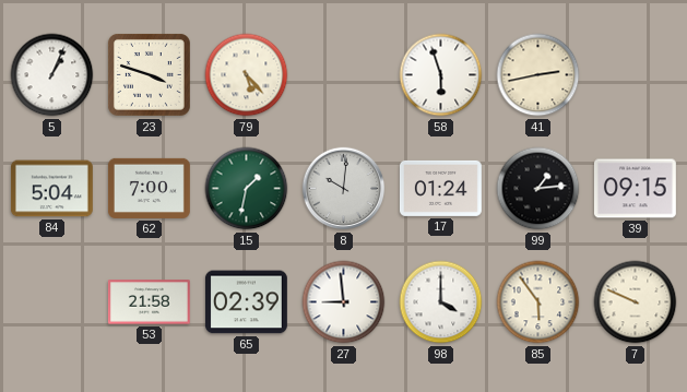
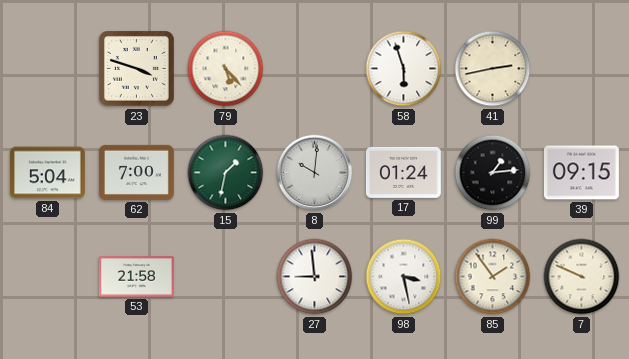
5: 1:04 -> none
65: 02:39 -> none
98: 4:00 -> 3:28
85: 5:54 -> 1:54
